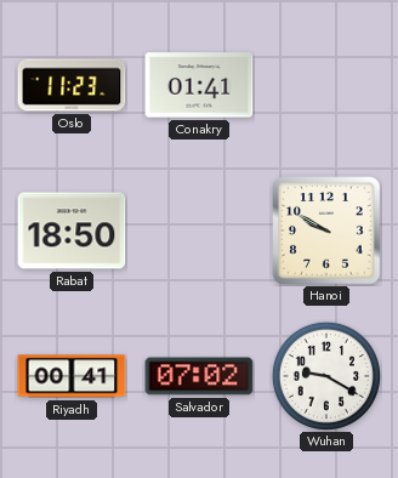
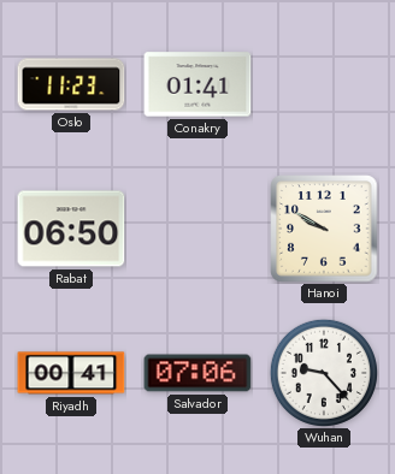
Rabat: 18:50 -> 06:50
Salvador: 07:02 -> 07:06
Wuhan: 9:20 -> 9:23
